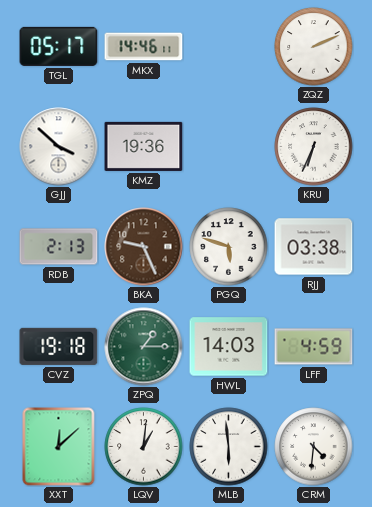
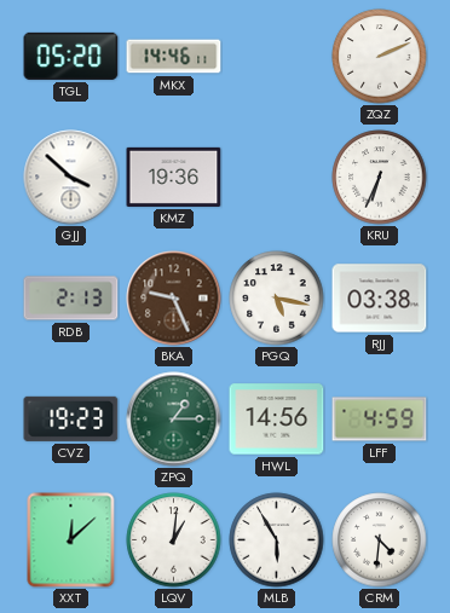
TGL: 05:17 -> 05:20
PGQ: 5:48 -> 5:17
CVZ: 19:18 -> 19:23
HWL: 14:03 -> 14:56
MLB: 5:59 -> 5:55
